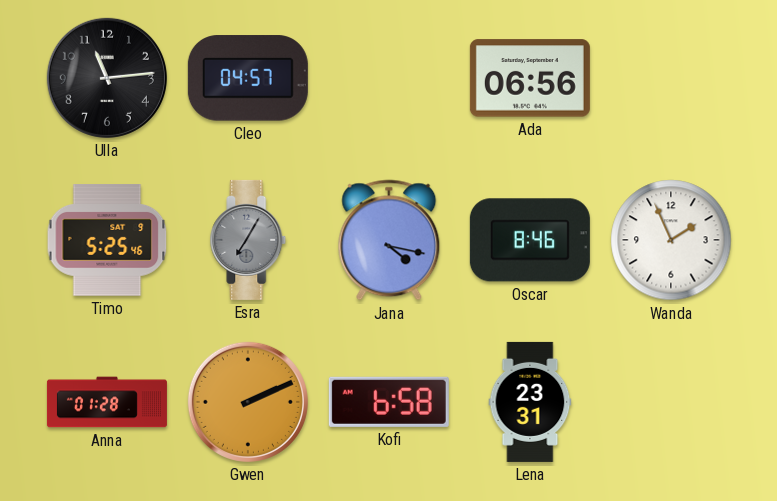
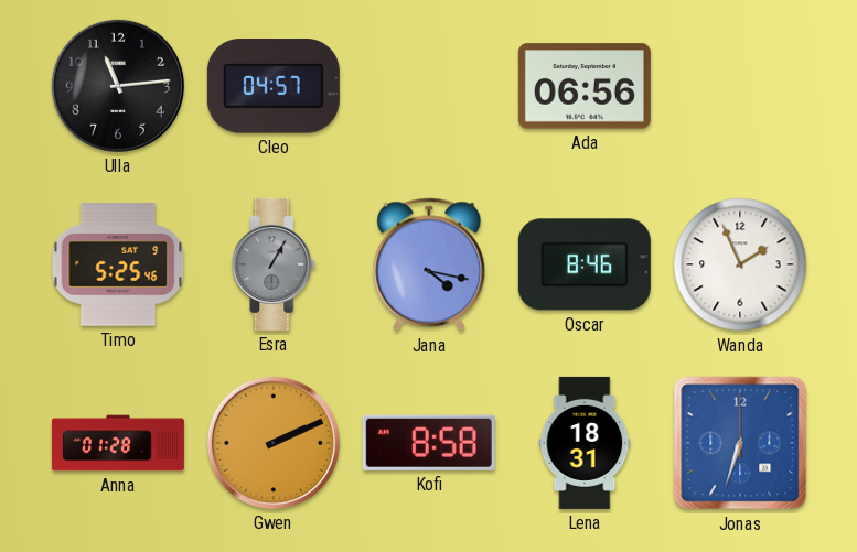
Esra: 7:05 -> 1:05
Kofi: 6:58 -> 8:58
Lena: 23:31 -> 18:31
Jonas: none -> 6:33
